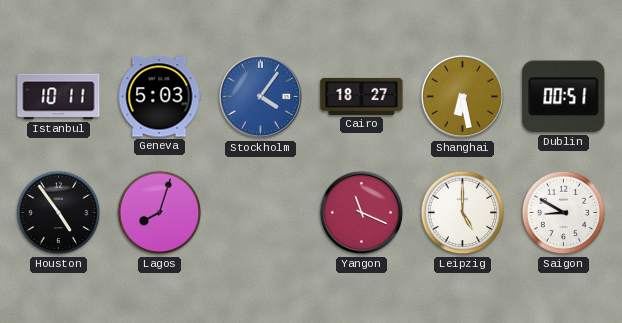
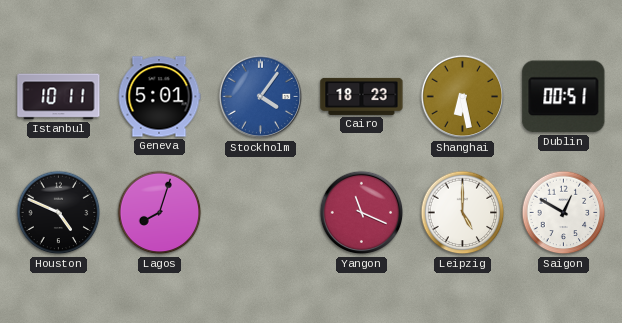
Geneva: 5:03 -> 5:01
Cairo: 18:27 -> 18:23
Houston: 4:54 -> 4:49
Saigon: 8:50 -> 12:50
